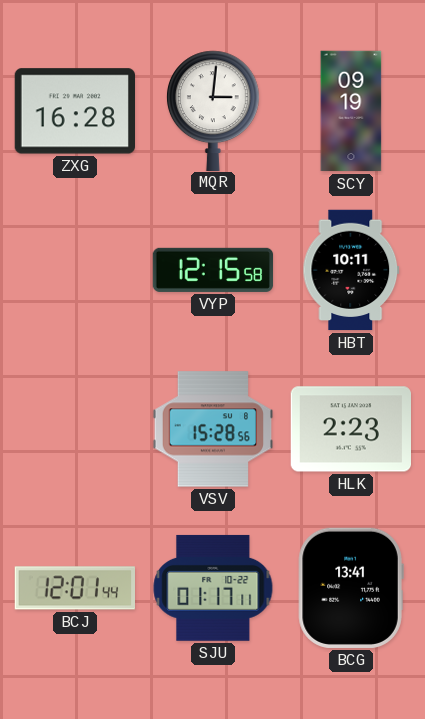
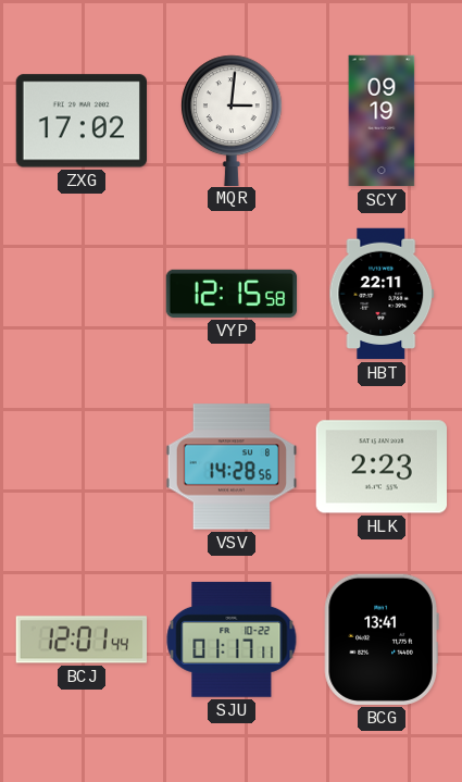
ZXG: 16:28 -> 17:02
HBT: 10:11 -> 22:11
VSV: 15:28 -> 14:28
